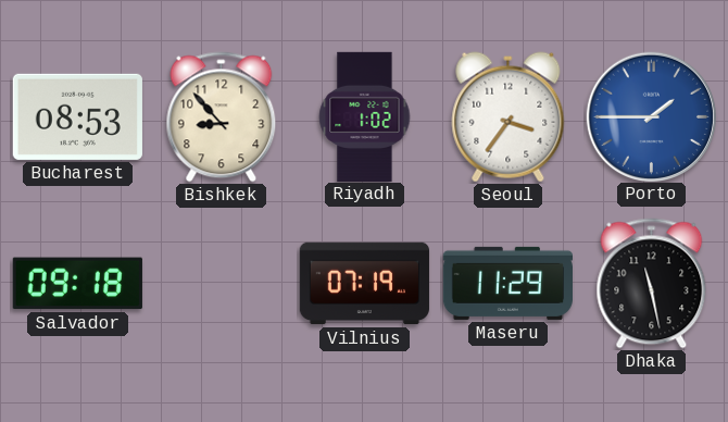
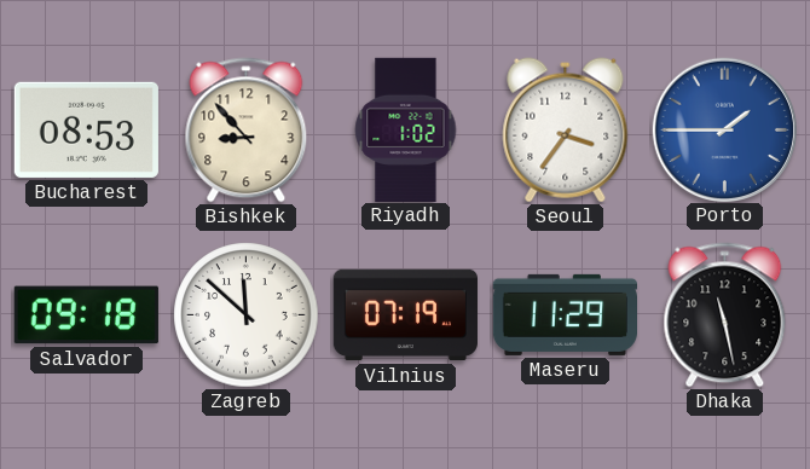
Zagreb: none -> 11:52
